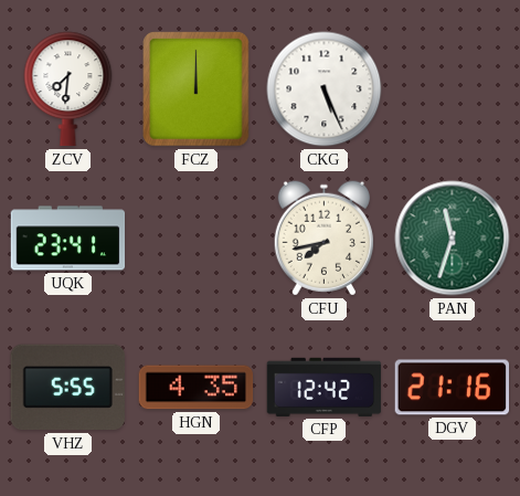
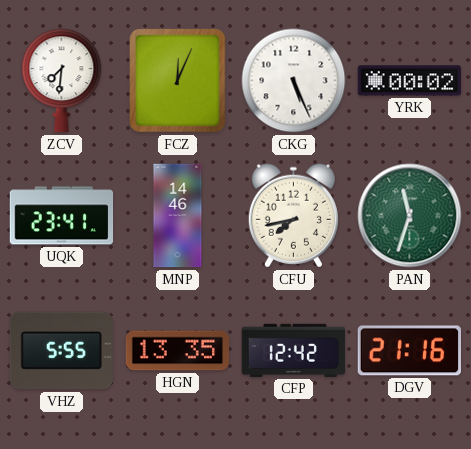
FCZ: 12:00 -> 12:04
YRK: none -> 00:02
MNP: none -> 14:46
HGN: 4:35 -> 13:35
